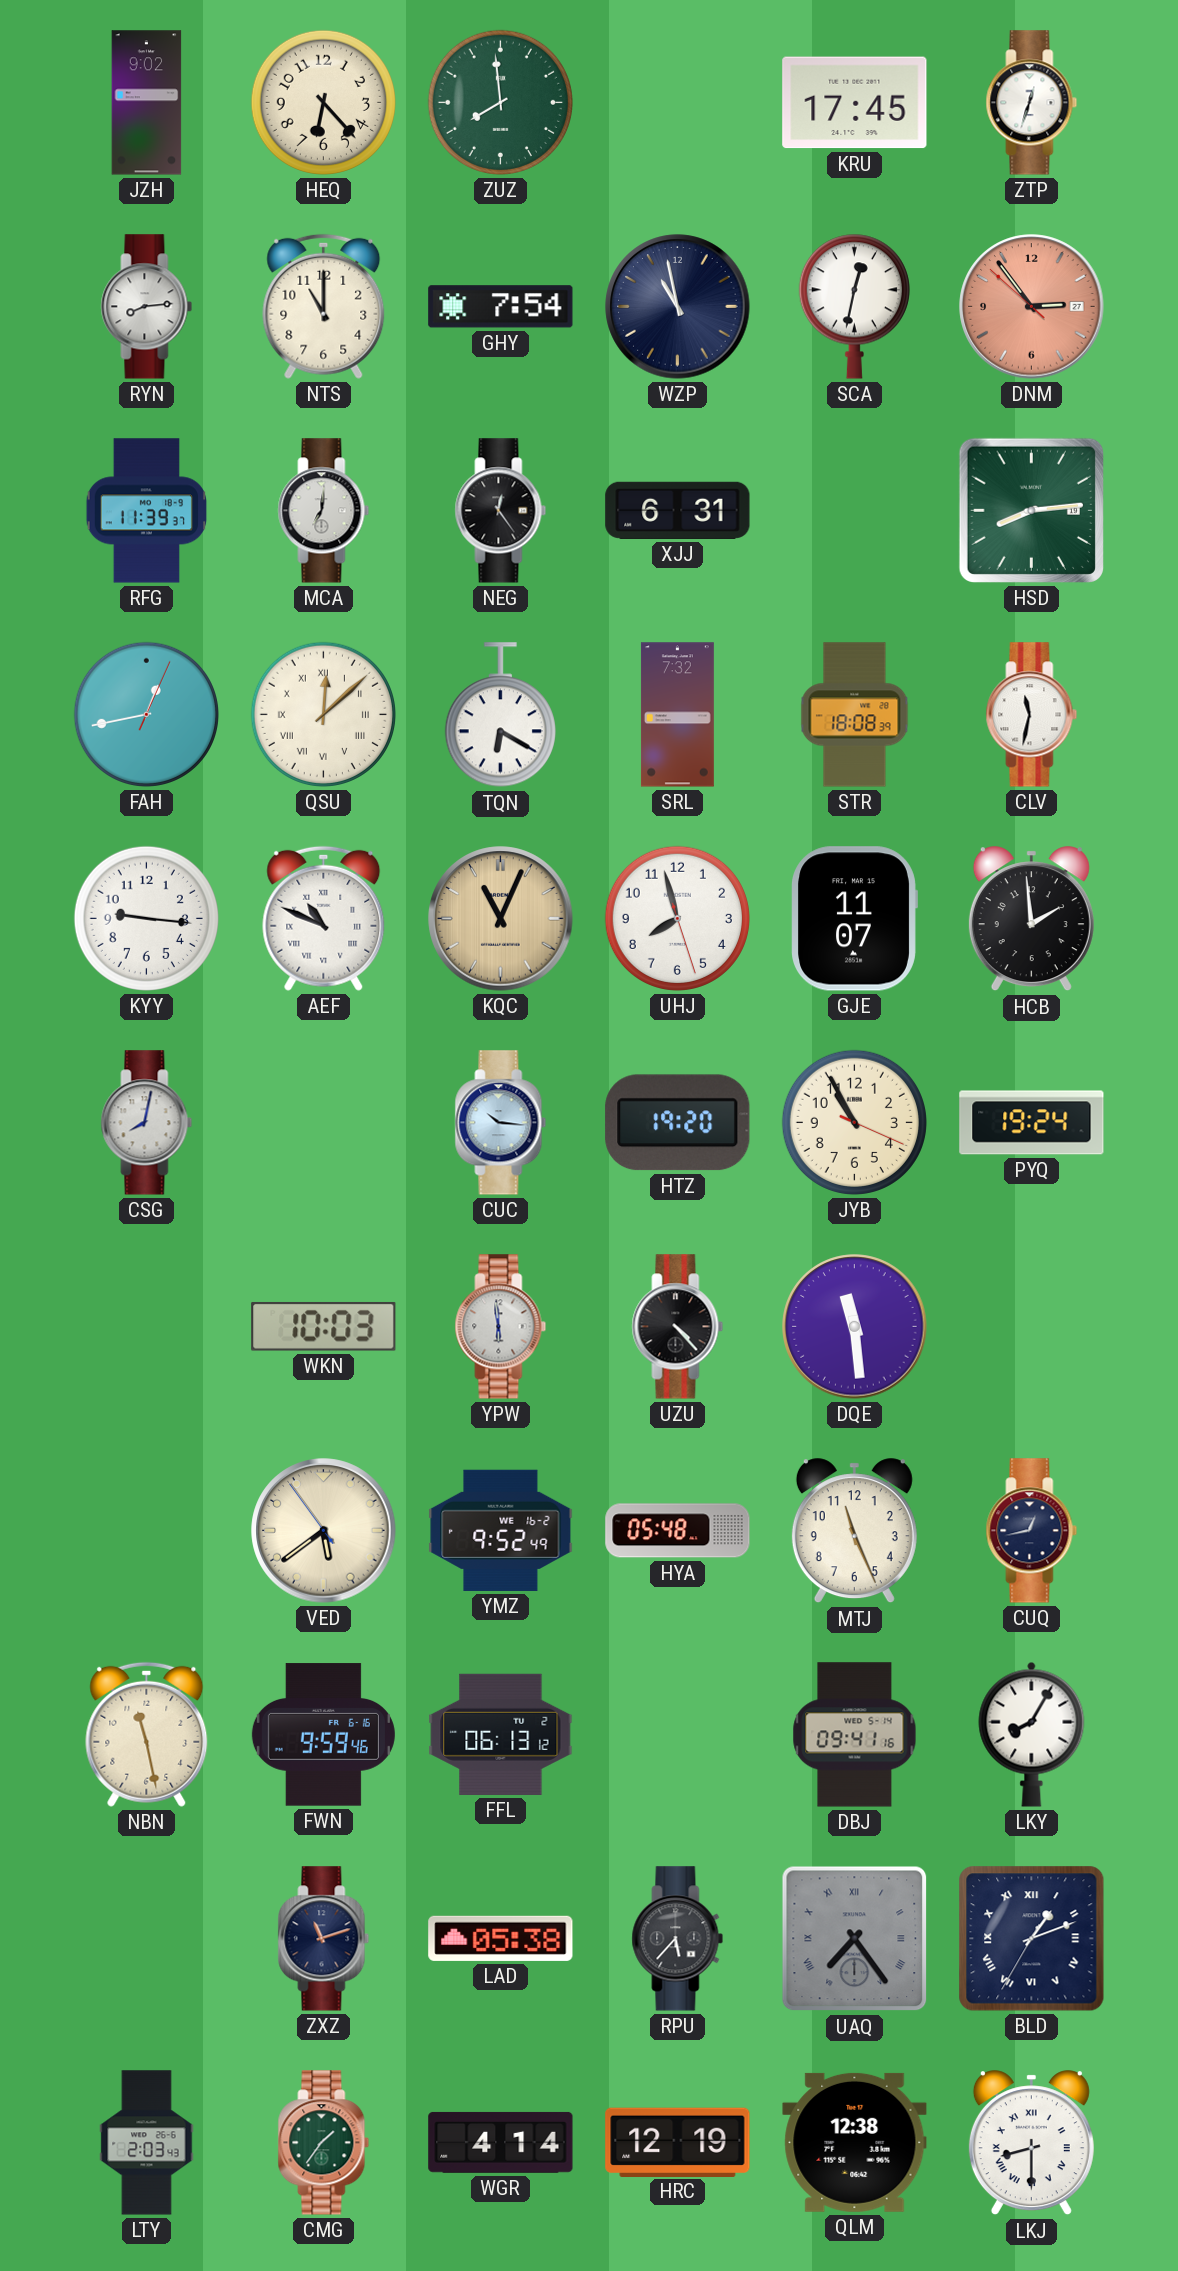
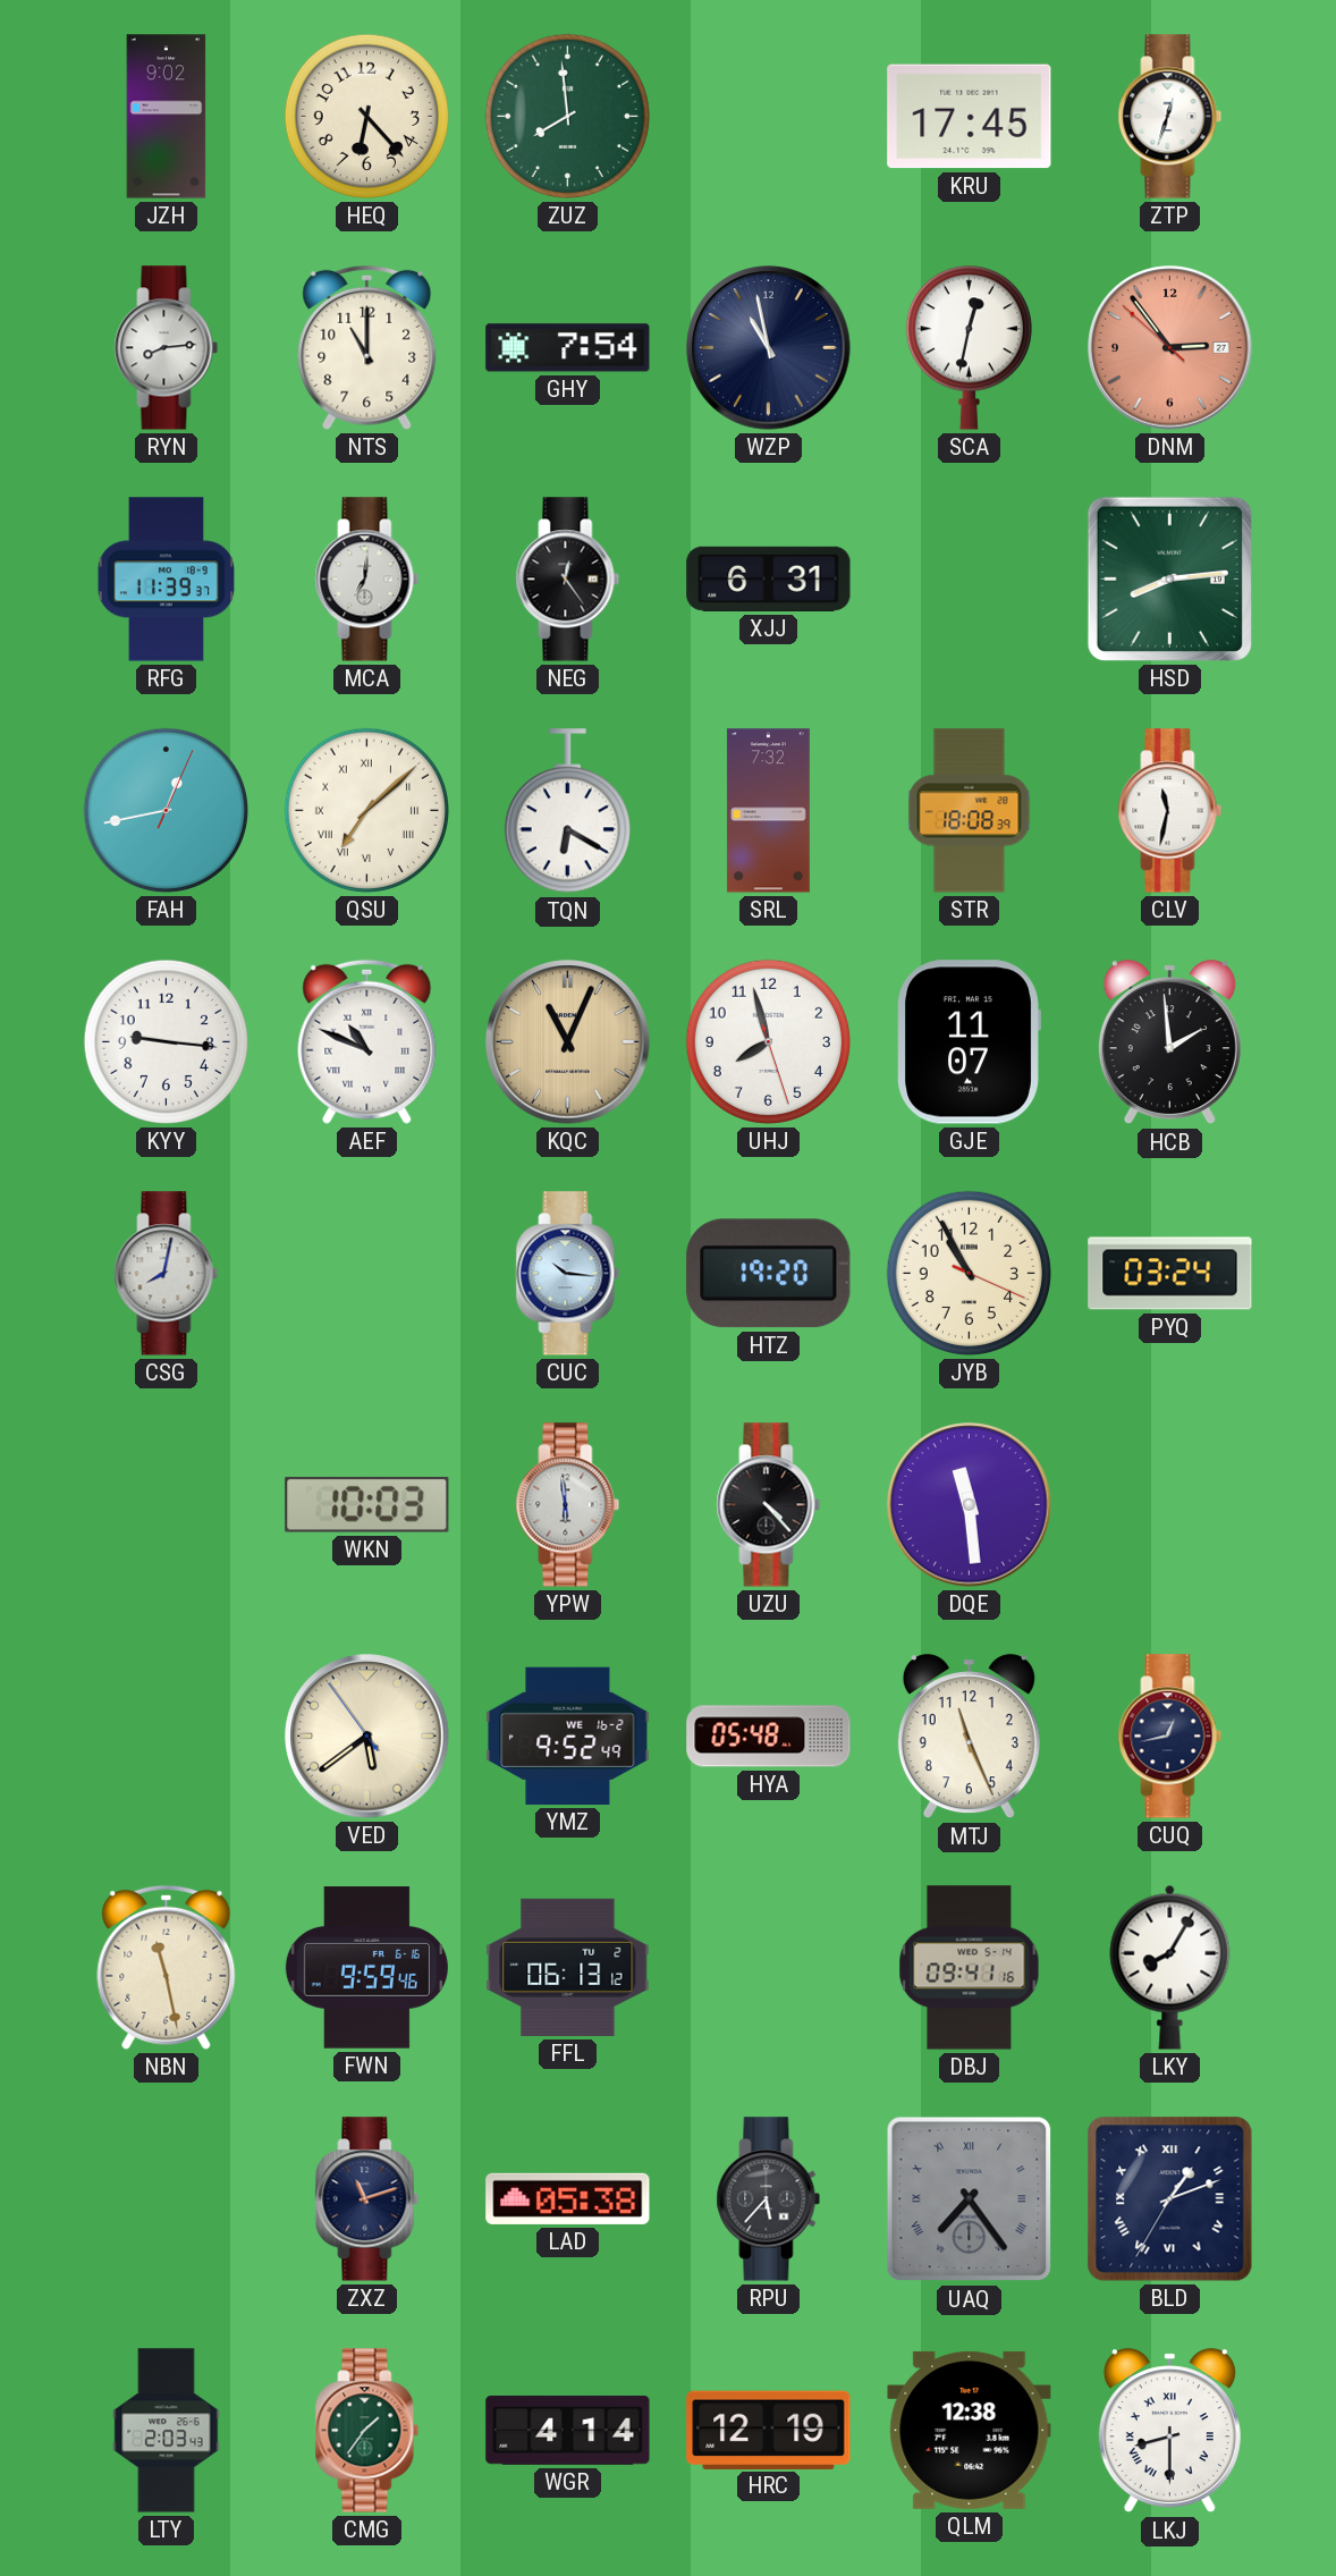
QSU: 12:08 -> 7:08
PYQ: 19:24 -> 03:24
